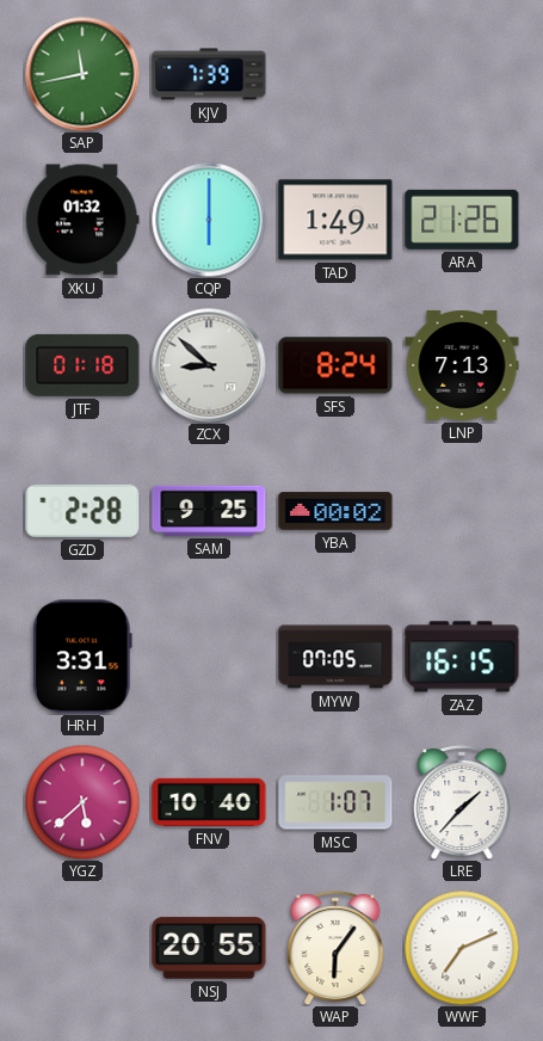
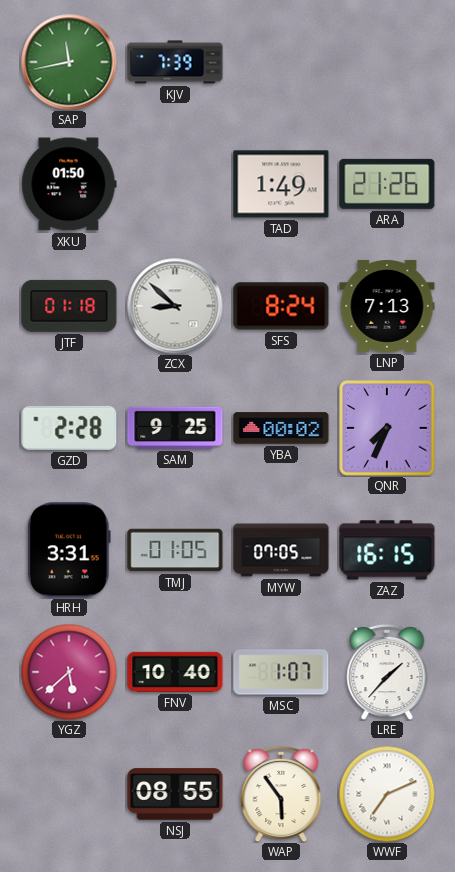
XKU: 01:32 -> 01:50
CQP: 6:00 -> none
QNR: none -> 7:34
TMJ: none -> 01:05
NSJ: 20:55 -> 08:55
WAP: 6:06 -> 5:54
